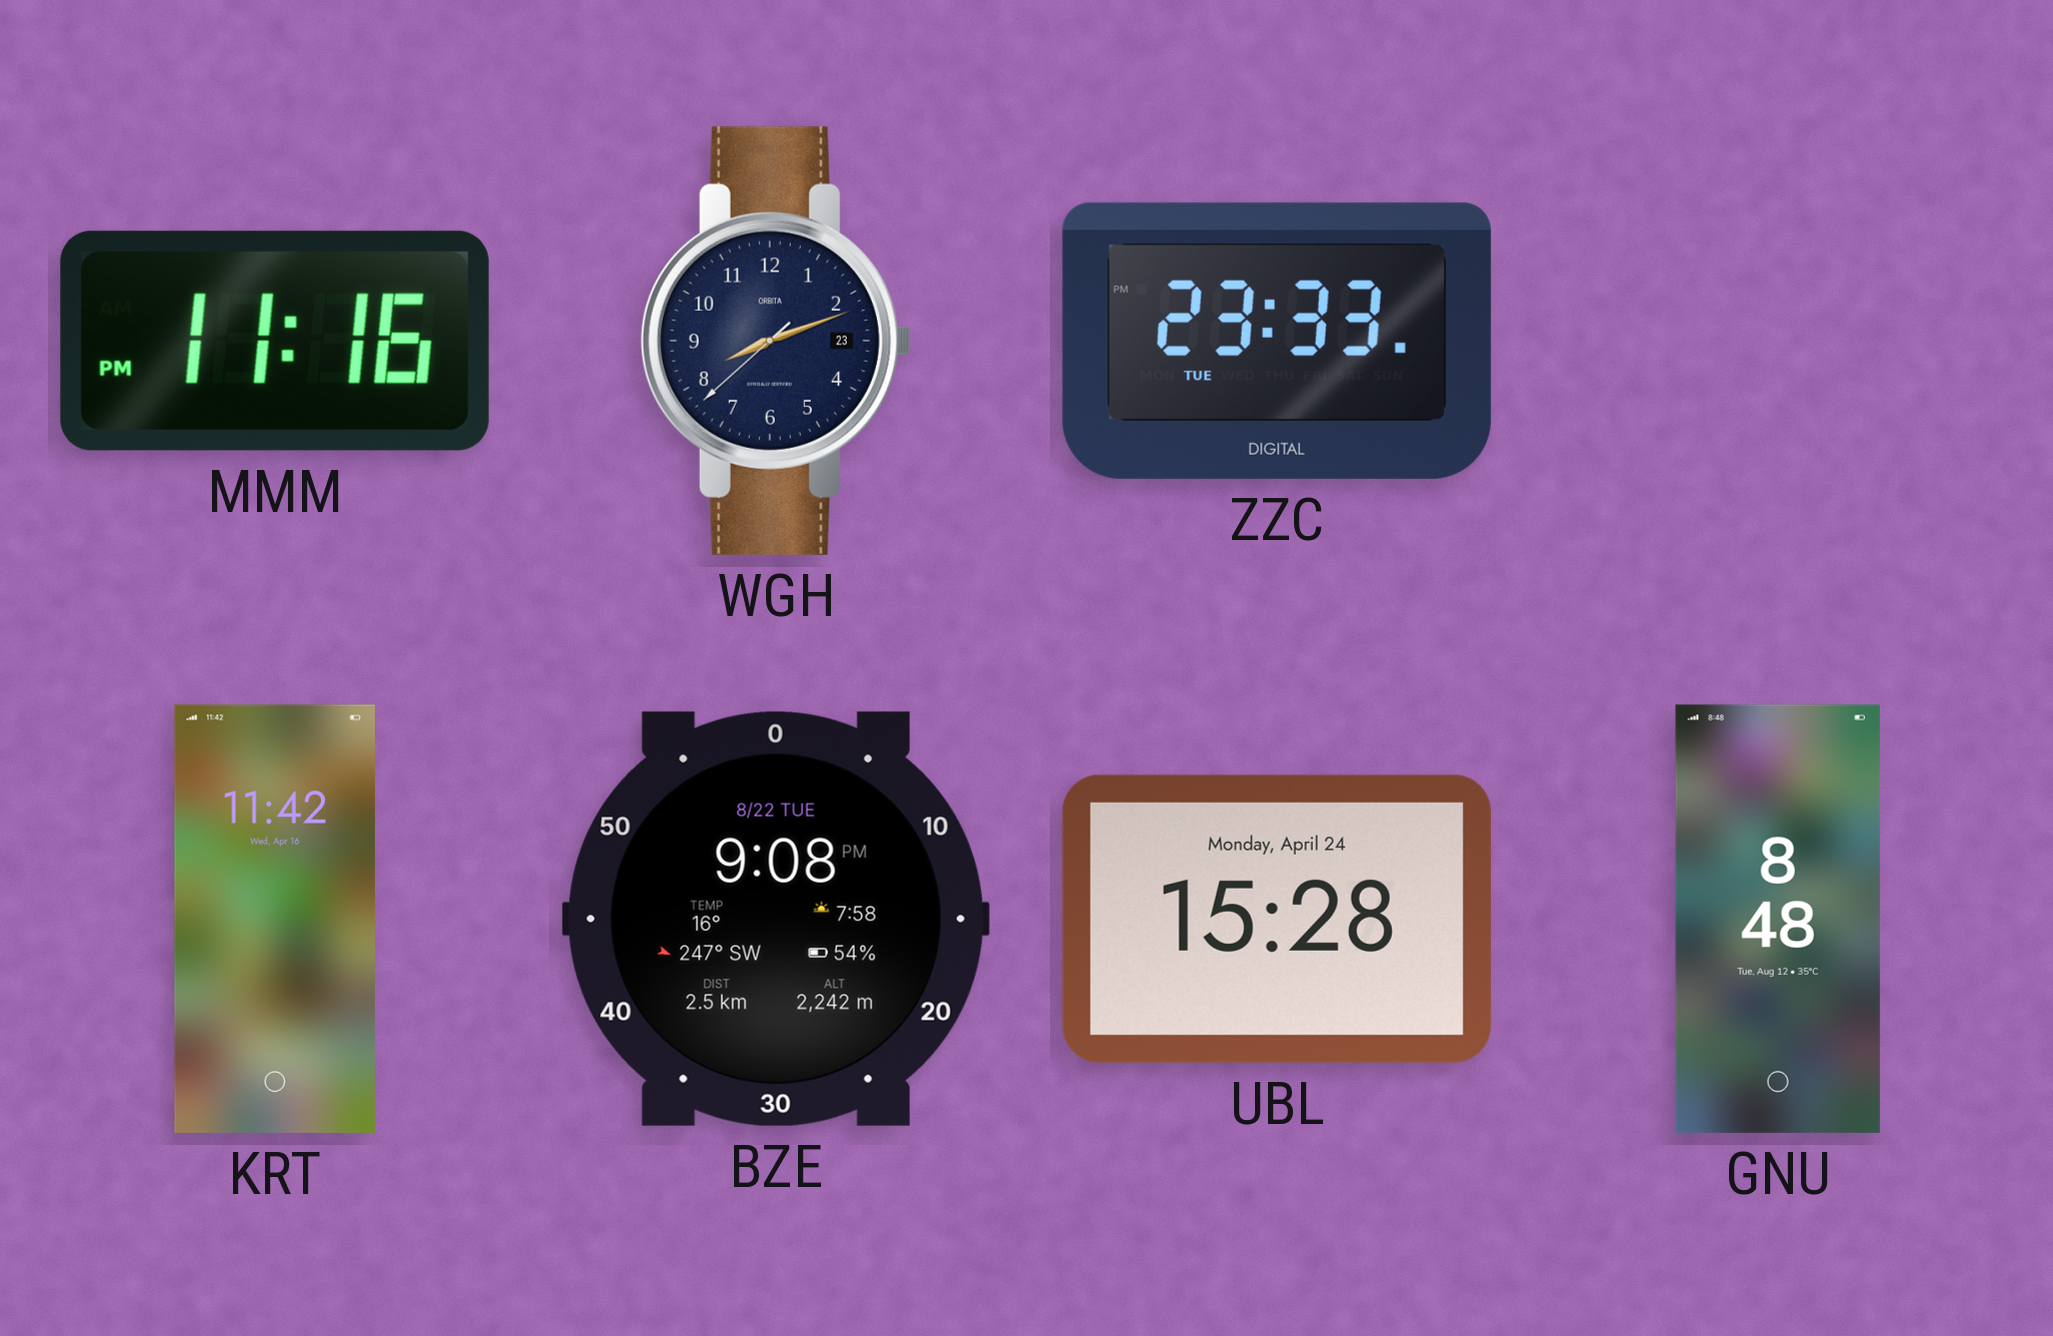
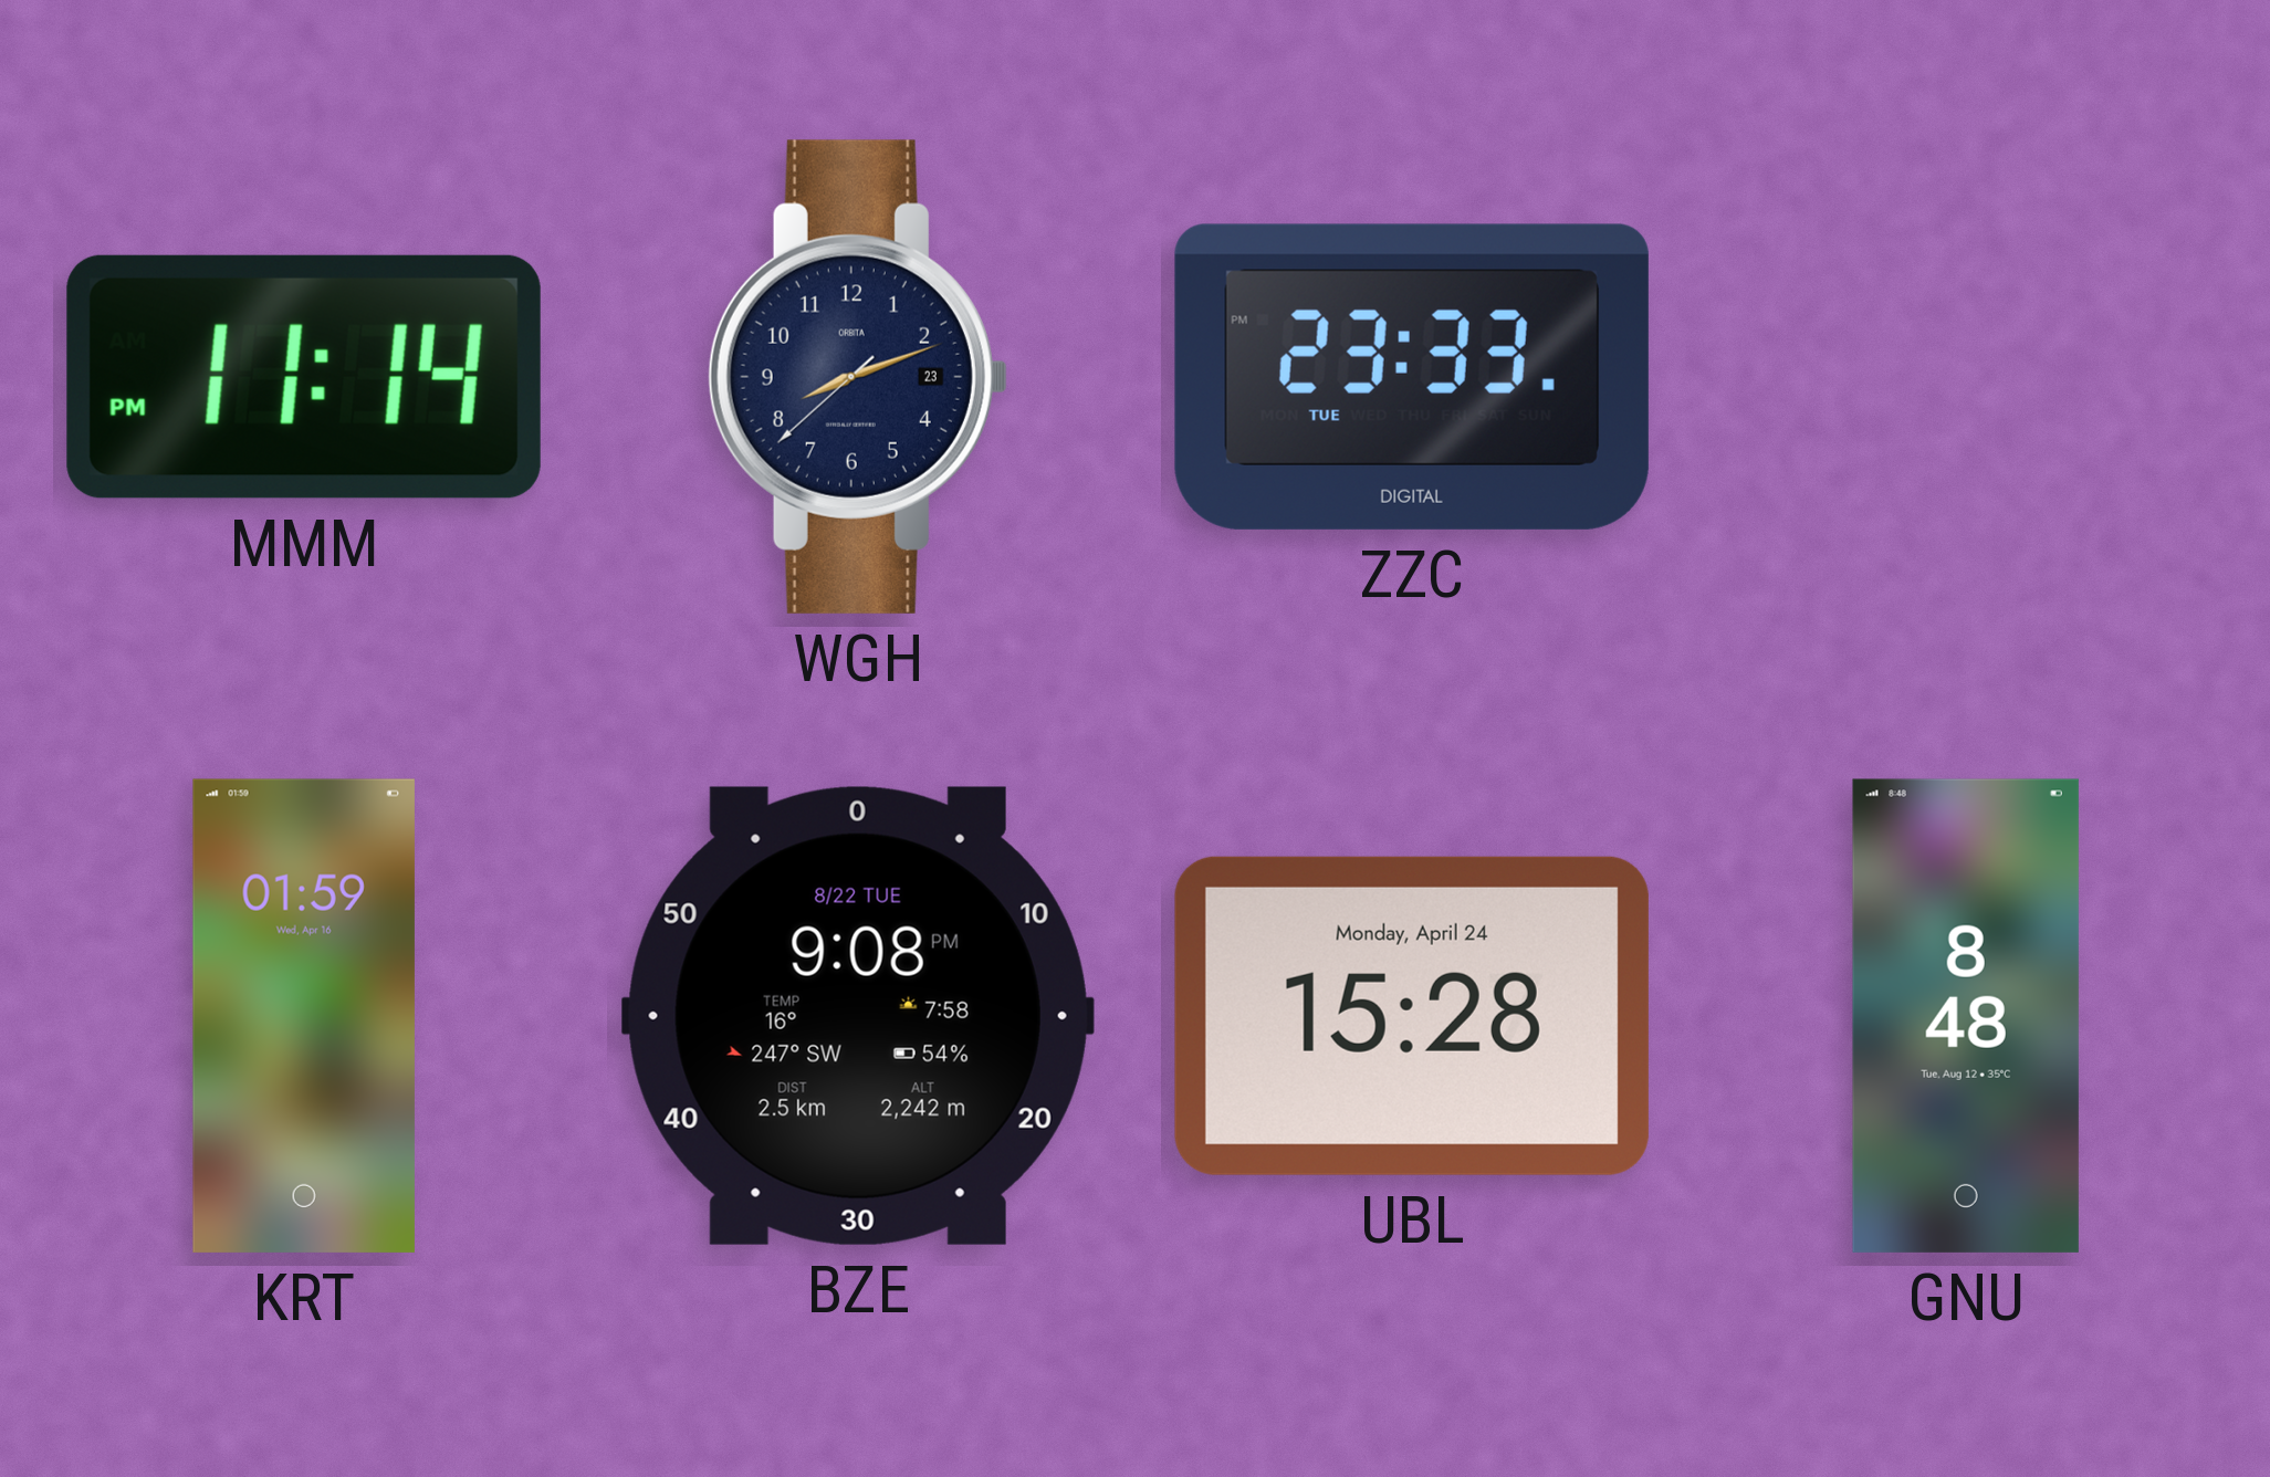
MMM: 11:16 -> 11:14
KRT: 11:42 -> 01:59
